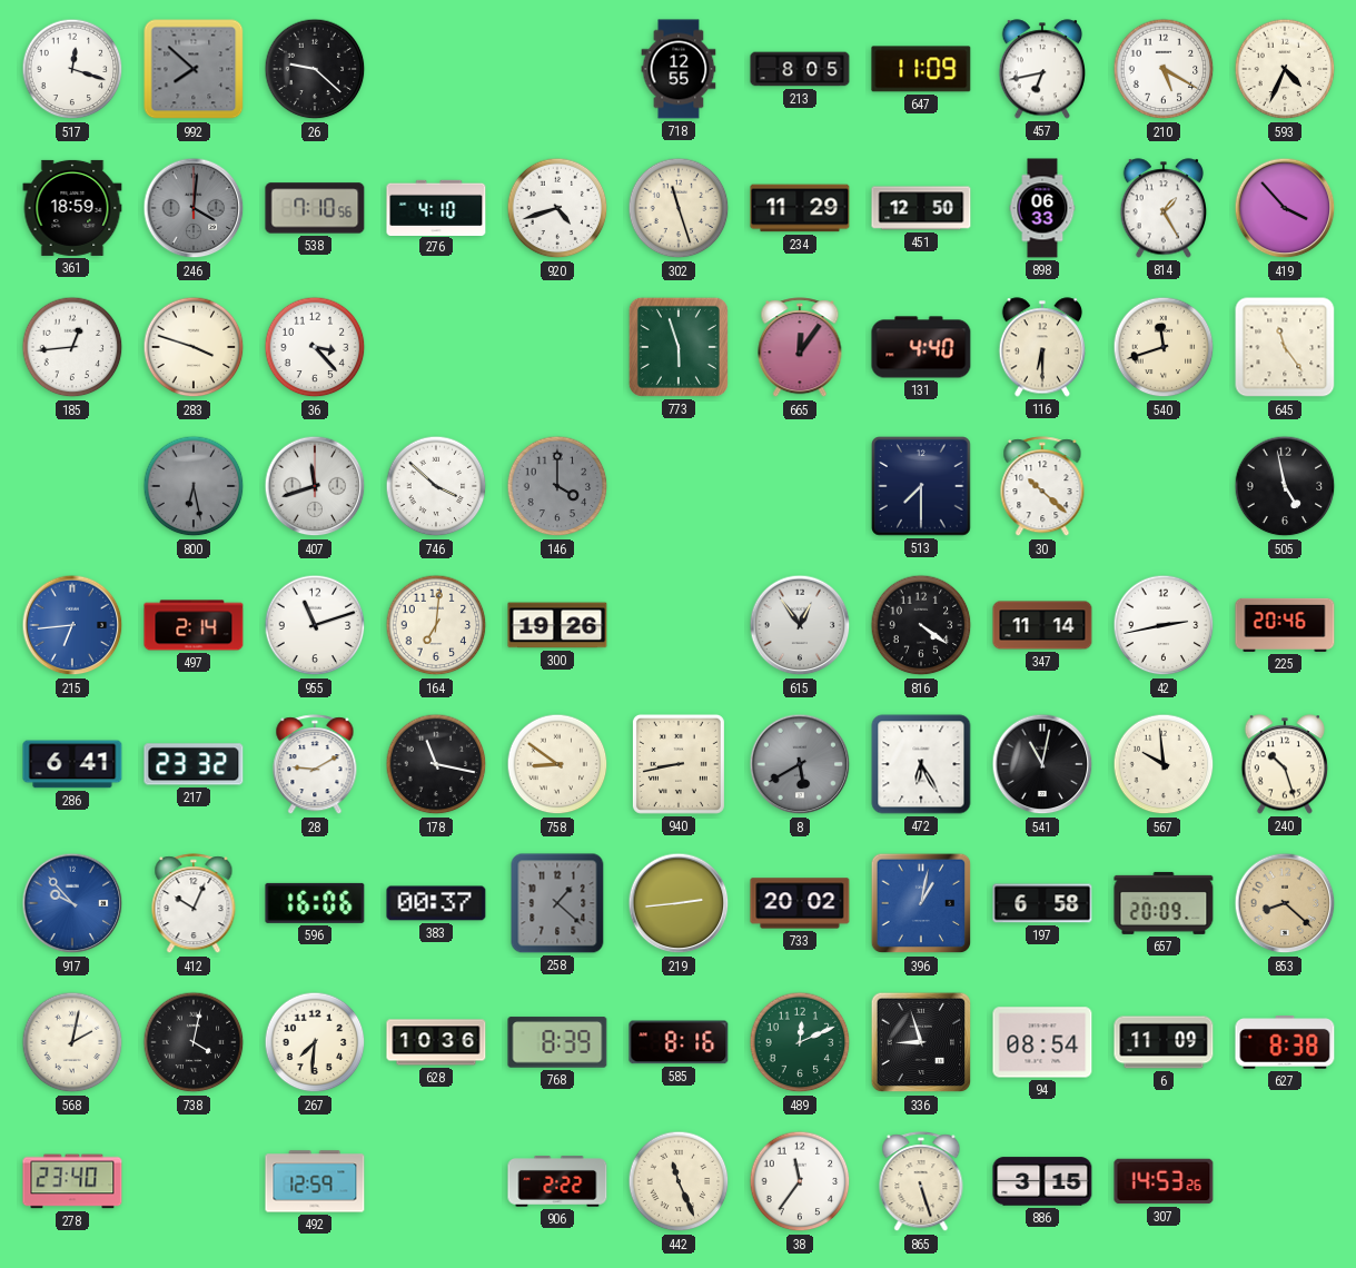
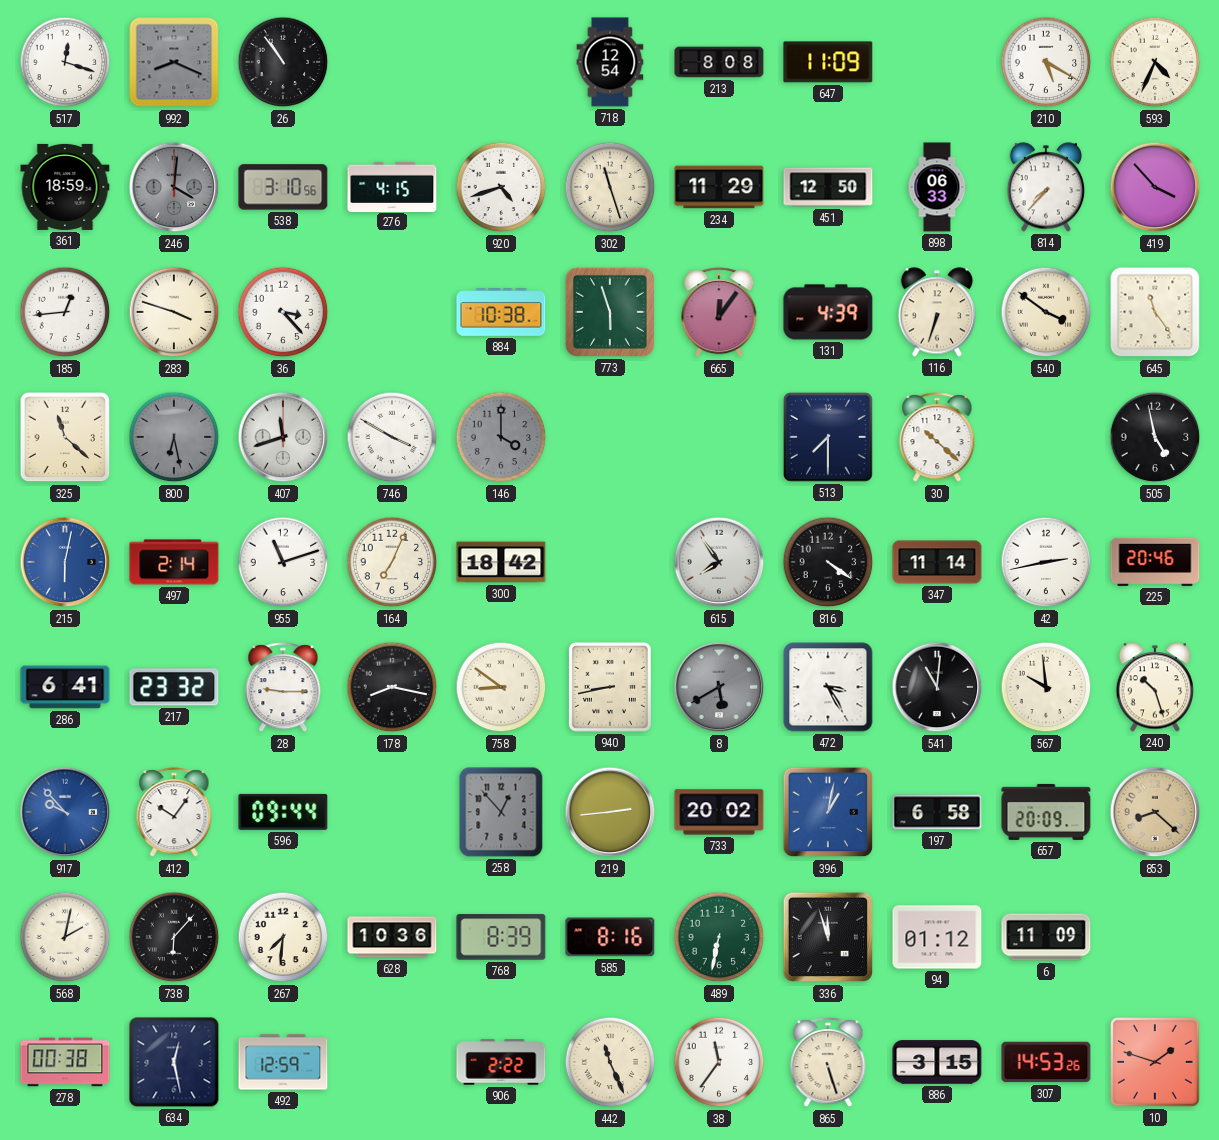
992: 7:52 -> 8:19
26: 9:22 -> 10:54
718: 12:55 -> 12:54
213: 8:05 -> 8:08
457: 6:43 -> none
538: 7:10 -> 3:10
276: 4:10 -> 4:15
814: 1:25 -> 7:37
884: none -> 10:38
131: 4:40 -> 4:39
116: 6:30 -> 6:33
540: 11:42 -> 3:51
325: none -> 11:22
746: 3:52 -> 3:50
215: 6:44 -> 6:02
164: 7:01 -> 7:04
300: 19:26 -> 18:42
615: 12:54 -> 7:54
28: 9:10 -> 9:15
178: 11:17 -> 8:17
472: 6:25 -> 3:25
541: 11:02 -> 11:01
412: 10:04 -> 10:06
596: 16:06 -> 09:44
383: 00:37 -> none
258: 1:22 -> 12:53
738: 4:02 -> 6:07
489: 12:11 -> 6:32
336: 8:57 -> 11:57
94: 08:54 -> 01:12
627: 8:38 -> none
278: 23:40 -> 00:38
634: none -> 12:28
10: none -> 1:48
